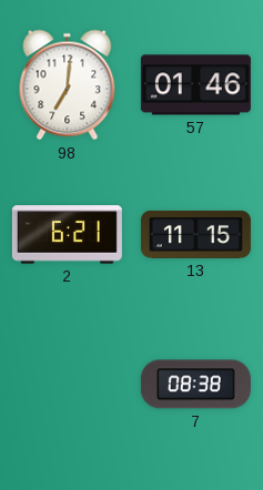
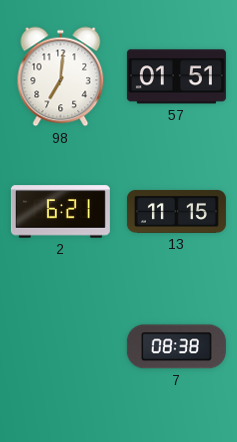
57: 01:46 -> 01:51
